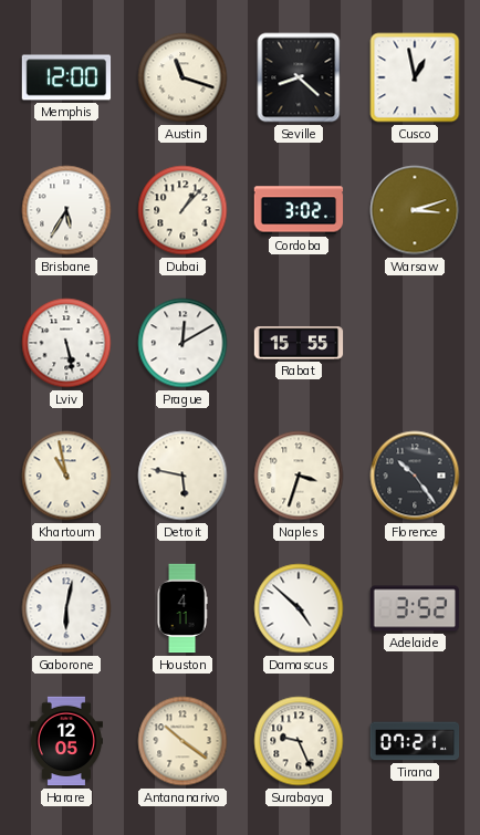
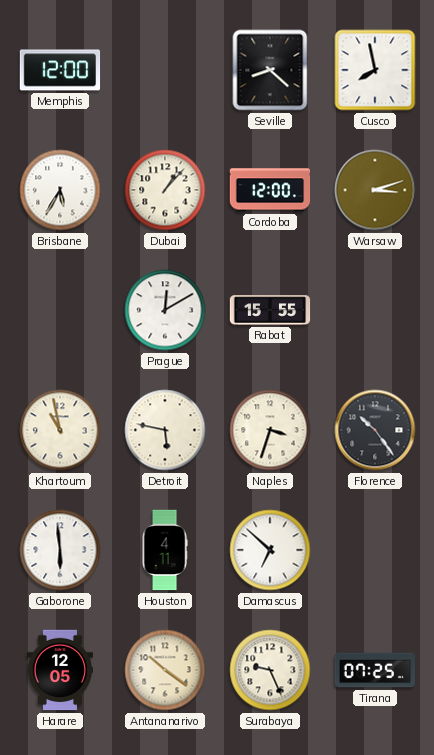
Austin: 11:18 -> none
Cusco: 12:58 -> 7:58
Cordoba: 3:02 -> 12:00
Lviv: 5:28 -> none
Gaborone: 6:02 -> 5:59
Damascus: 4:52 -> 6:52
Adelaide: 3:52 -> none
Tirana: 07:21 -> 07:25
